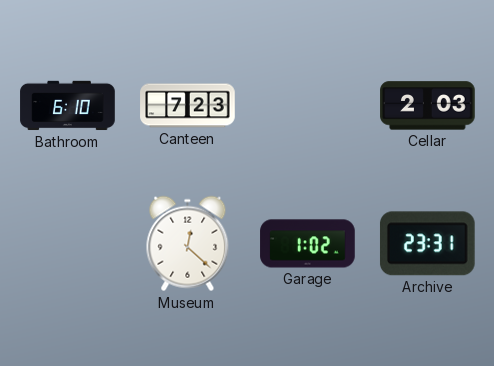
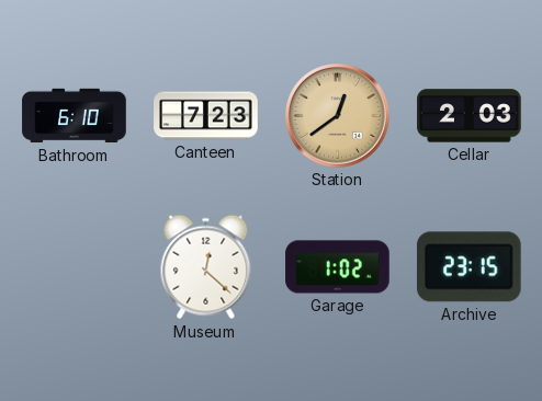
Station: none -> 12:39
Archive: 23:31 -> 23:15
